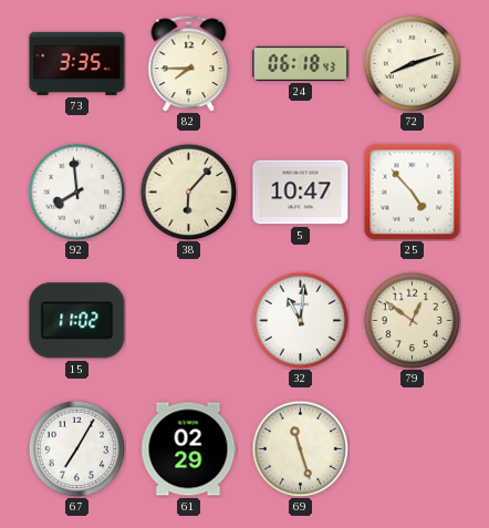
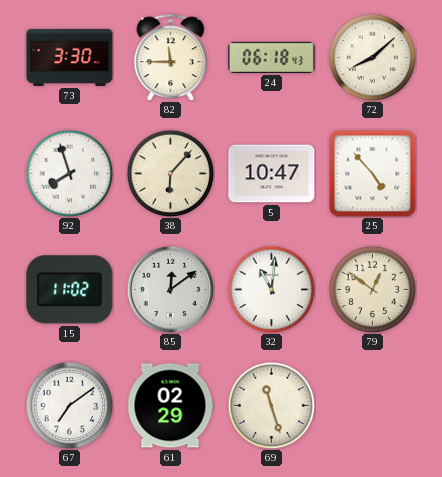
73: 3:35 -> 3:30
82: 7:45 -> 11:45
72: 8:12 -> 8:08
92: 7:59 -> 7:57
85: none -> 12:09
67: 7:05 -> 7:09
